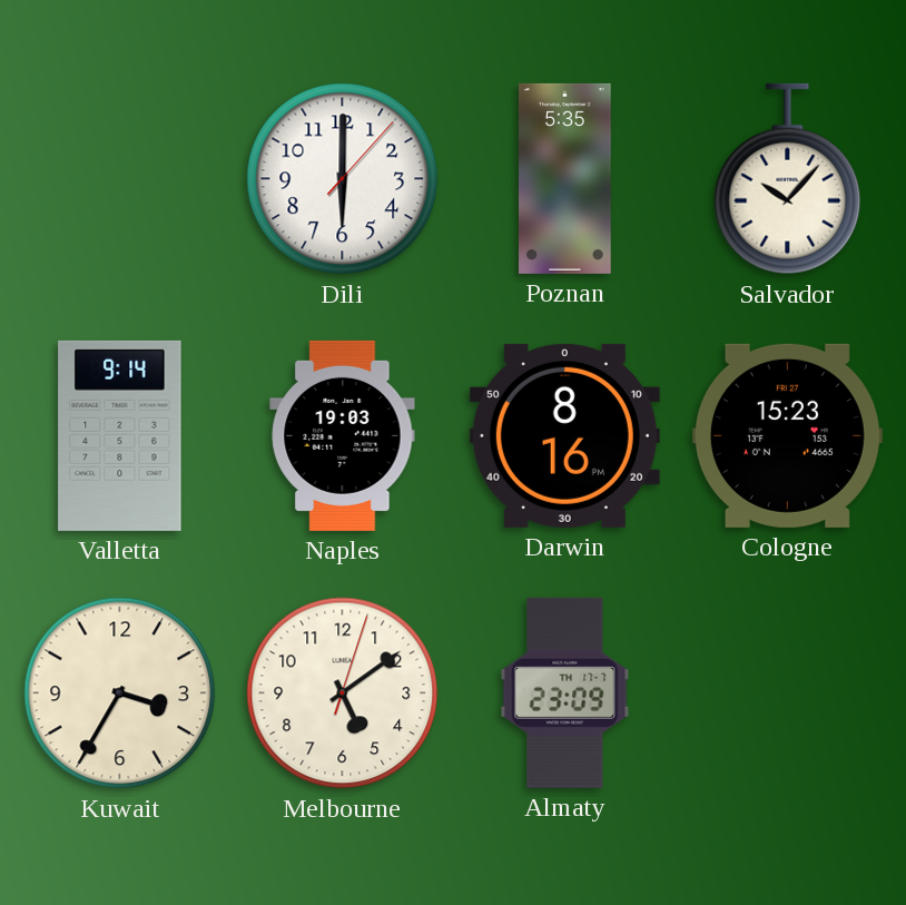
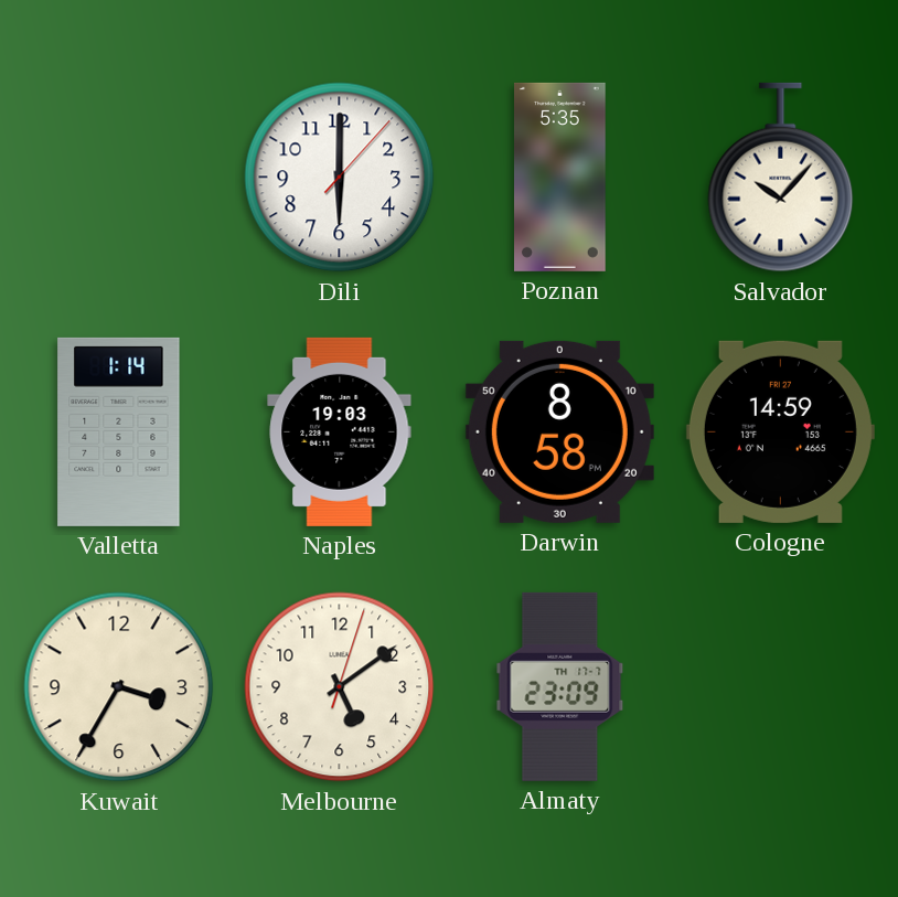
Valletta: 9:14 -> 1:14
Darwin: 8:16 -> 8:58
Cologne: 15:23 -> 14:59
